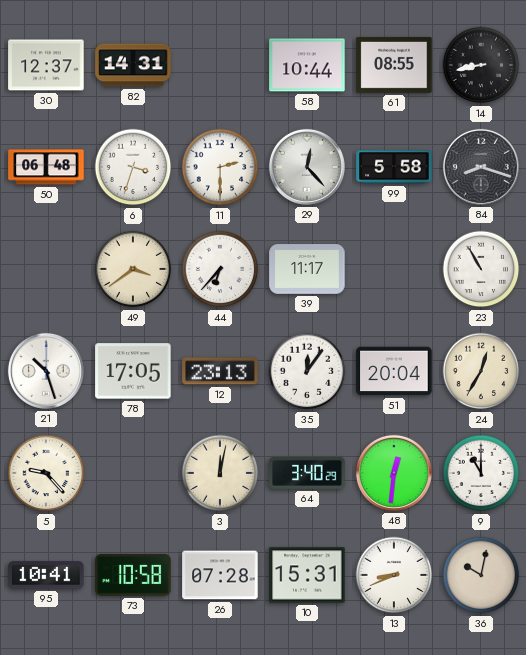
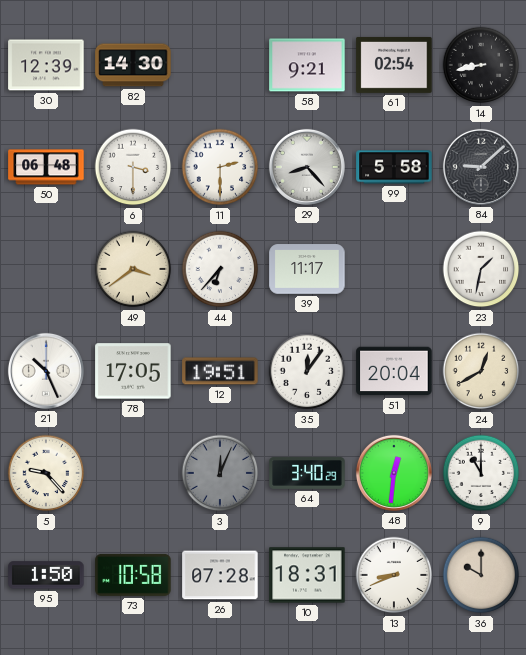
30: 12:37 -> 12:39
82: 14:31 -> 14:30
58: 10:44 -> 9:21
61: 08:55 -> 02:54
6: 3:33 -> 3:30
29: 12:23 -> 8:23
84: 8:18 -> 9:08
23: 10:55 -> 1:32
21: 10:27 -> 10:26
12: 23:13 -> 19:51
24: 12:35 -> 12:40
3: 12:02 -> 12:04
3 dial: cream -> grey
95: 10:41 -> 1:50
10: 15:31 -> 18:31
36: 10:02 -> 10:00
